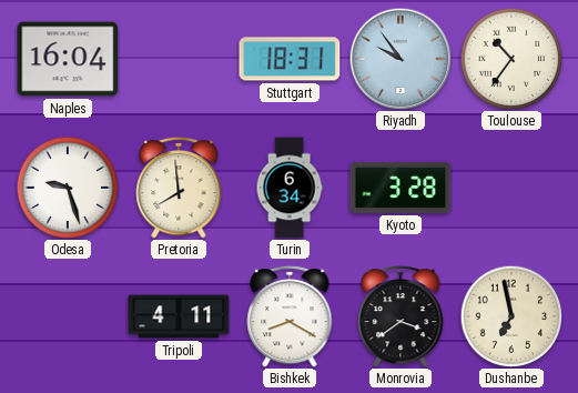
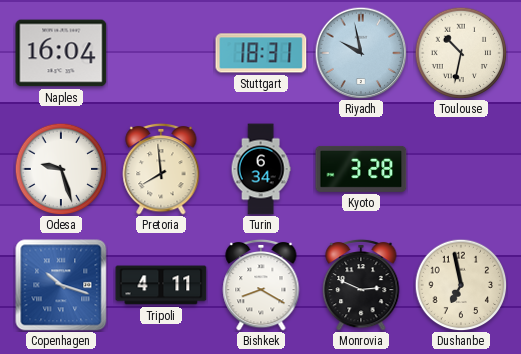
Riyadh: 9:54 -> 9:58
Toulouse: 10:36 -> 10:32
Copenhagen: none -> 10:18
Monrovia: 3:39 -> 2:49
